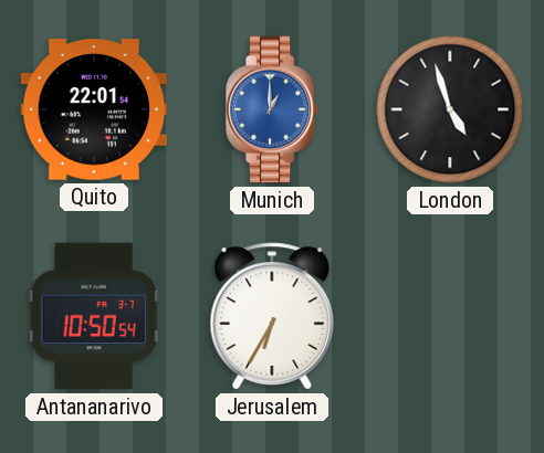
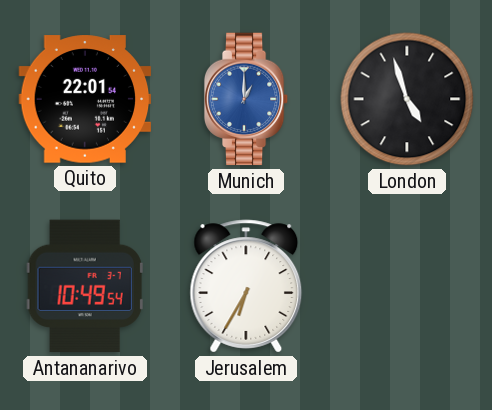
Antananarivo: 10:50 -> 10:49
